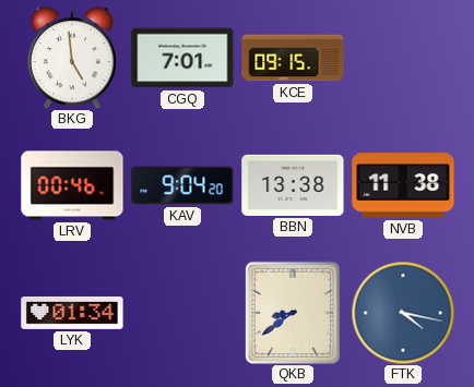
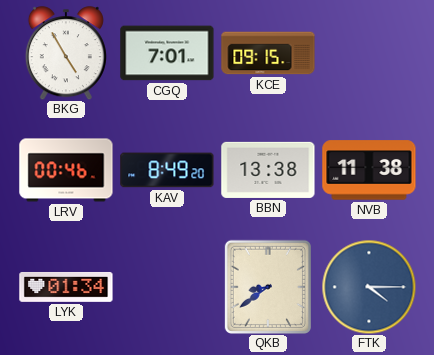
BKG: 4:59 -> 4:55
KAV: 9:04 -> 8:49
FTK: 4:17 -> 4:15
